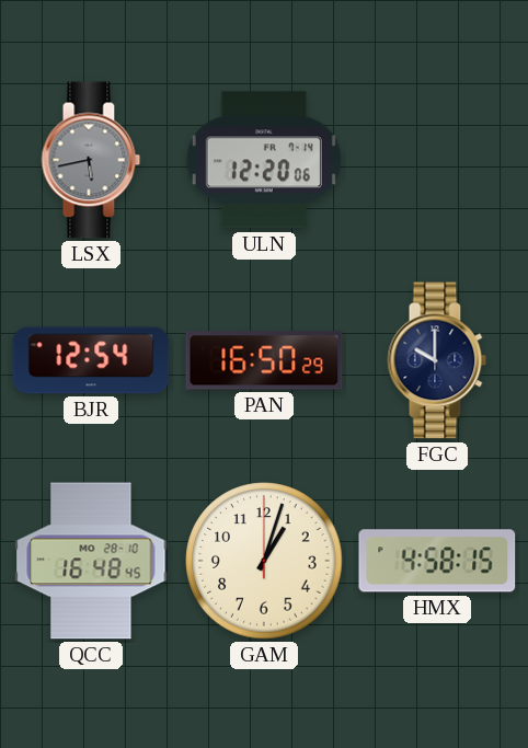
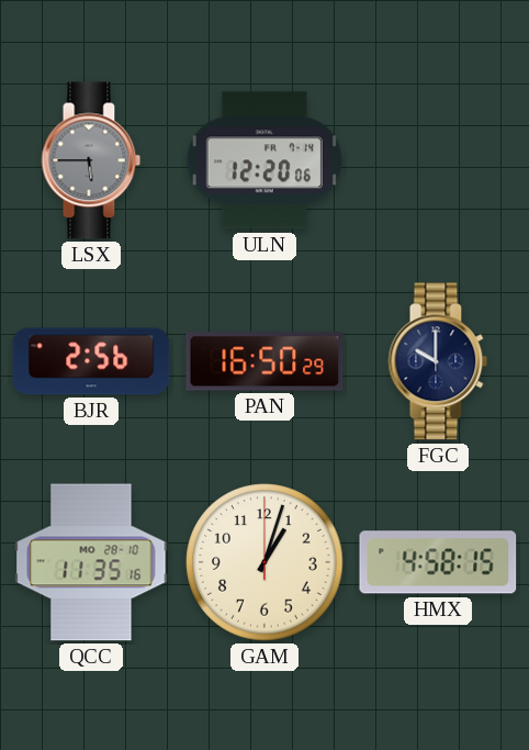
LSX: 5:43 -> 5:45
BJR: 12:54 -> 2:56
QCC: 16:48 -> 11:35
